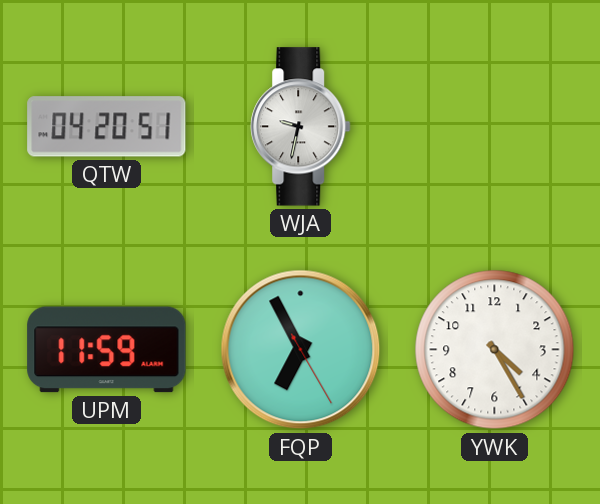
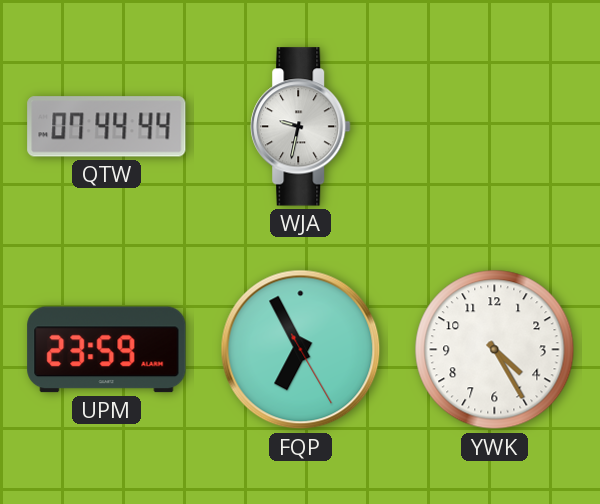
QTW: 04:20 -> 07:44
UPM: 11:59 -> 23:59
